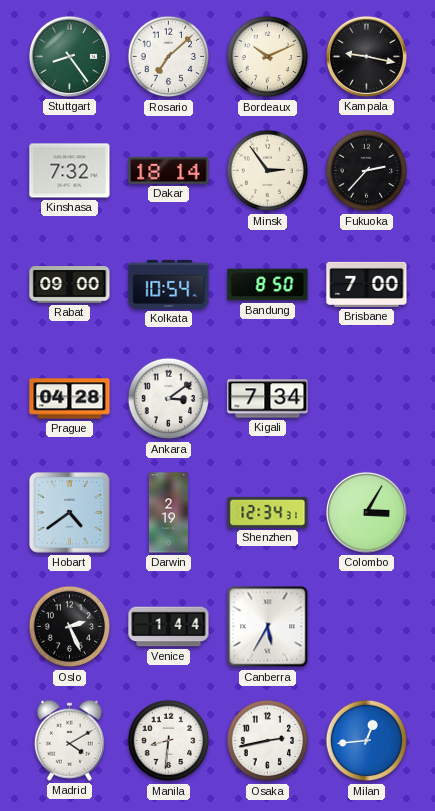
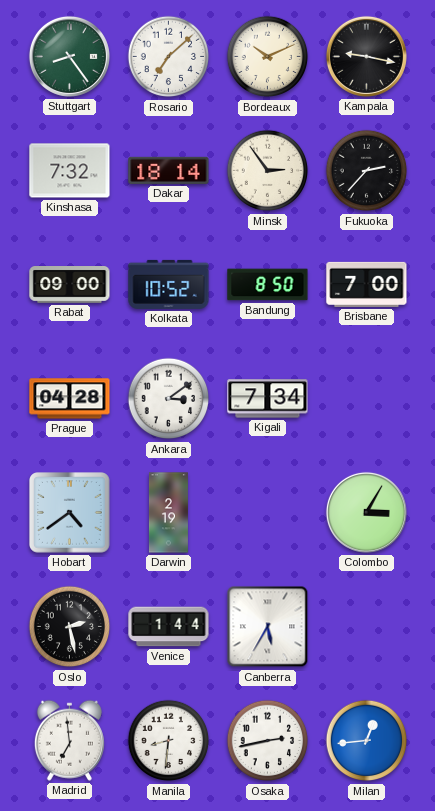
Kolkata: 10:54 -> 10:52
Shenzhen: 12:34 -> none
Oslo: 2:26 -> 2:28
Madrid: 4:10 -> 6:59
